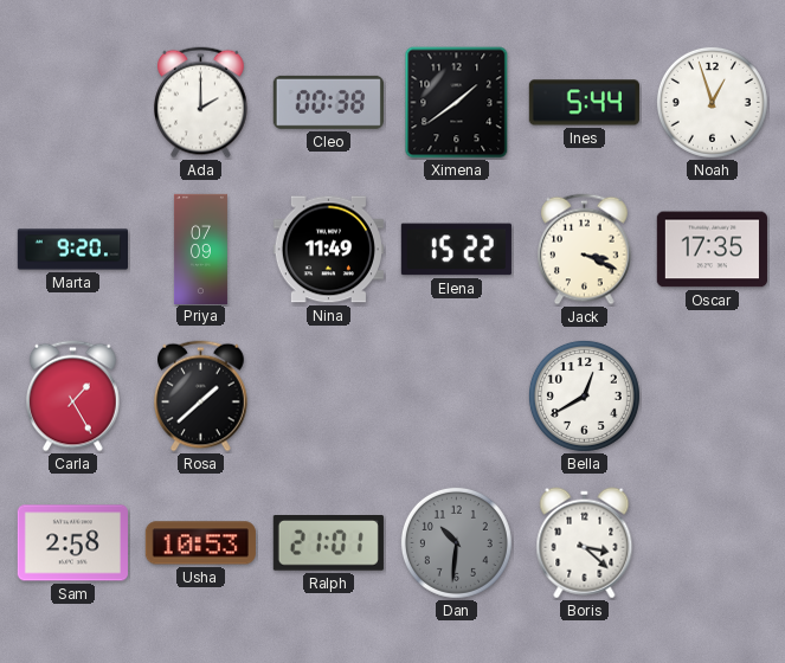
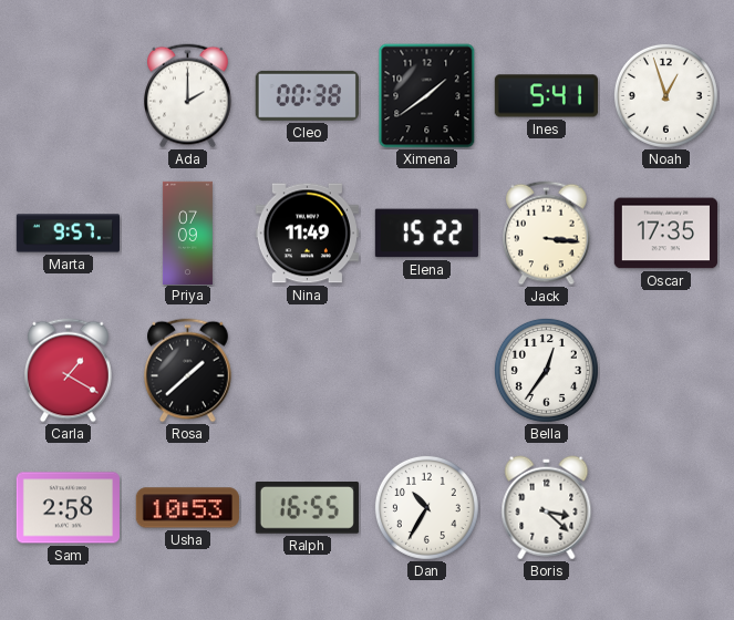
Ines: 5:44 -> 5:41
Marta: 9:20 -> 9:57
Jack: 3:19 -> 3:16
Carla: 1:25 -> 1:20
Bella: 12:40 -> 12:36
Ralph: 21:01 -> 16:55
Dan: 10:31 -> 10:35
Dan dial: grey -> white
